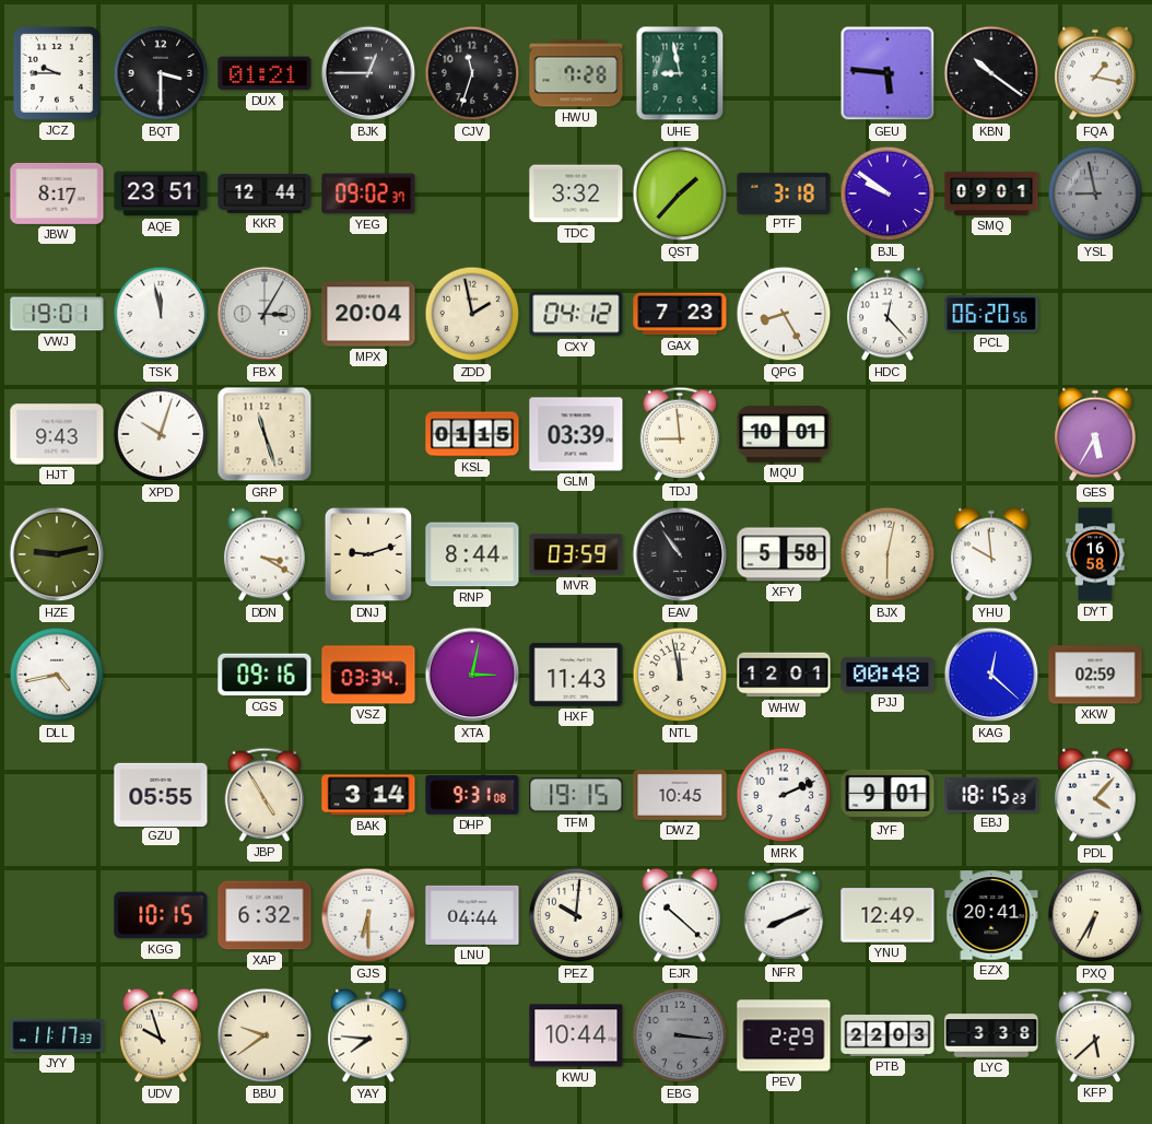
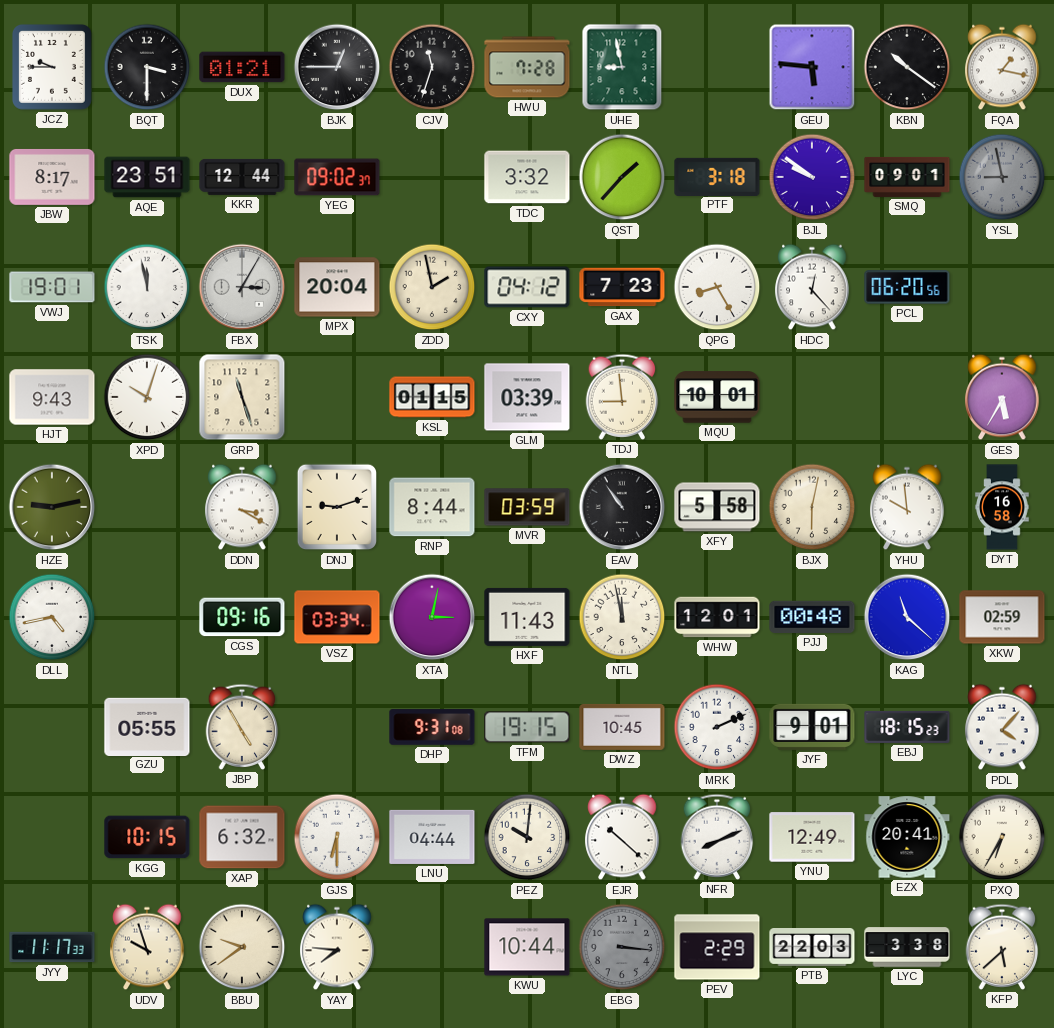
KAG: 12:22 -> 11:22
BAK: 3:14 -> none
